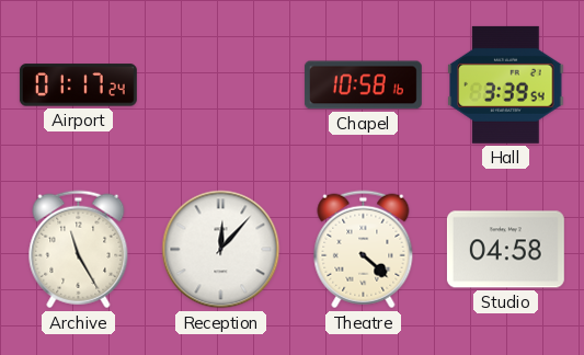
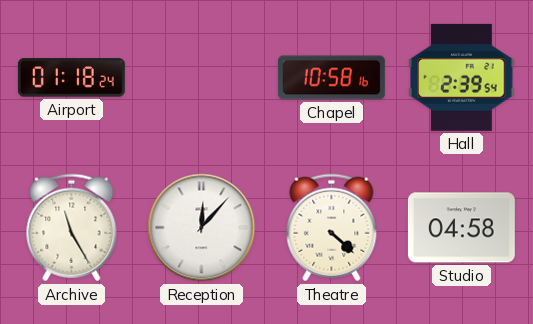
Airport: 01:17 -> 01:18
Hall: 3:39 -> 2:39
